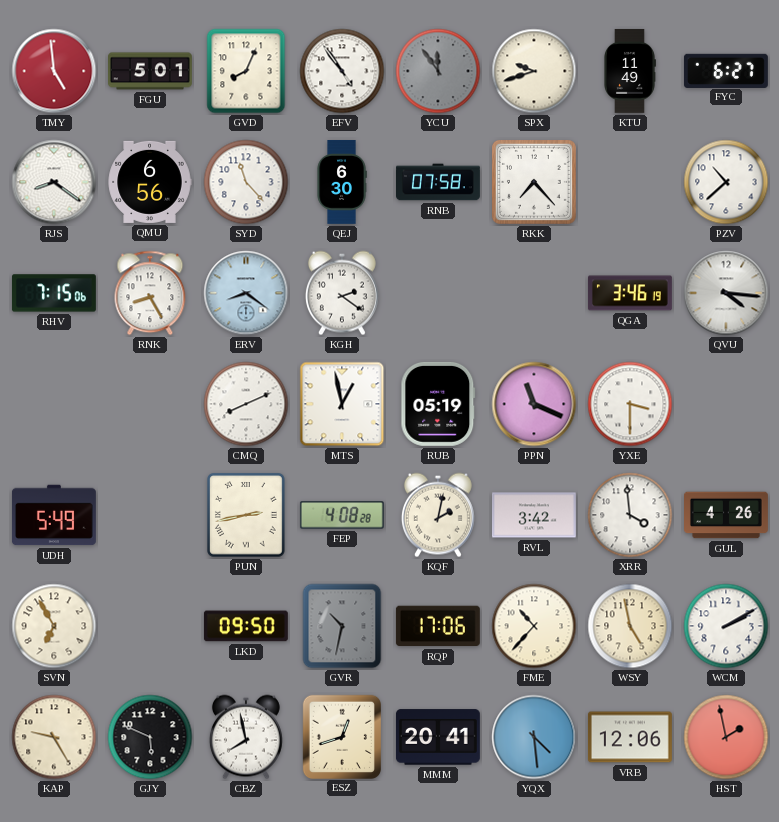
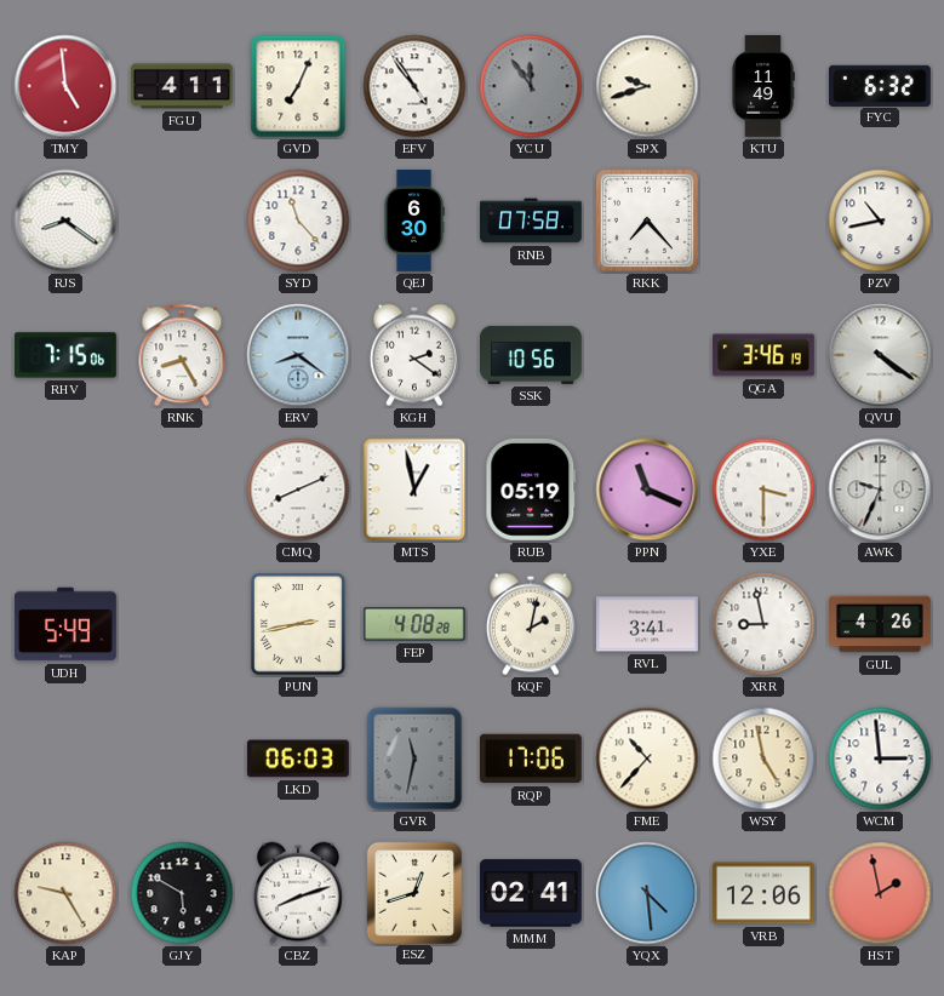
FGU: 5:01 -> 4:11
GVD: 8:04 -> 7:04
FYC: 6:27 -> 6:32
QMU: 6:56 -> none
PZV: 10:38 -> 10:43
SSK: none -> 10:56
QVU: 4:16 -> 4:21
AWK: none -> 9:34
RVL: 3:42 -> 3:41
XRR: 3:59 -> 8:58
SVN: 6:55 -> none
LKD: 09:50 -> 06:03
GVR: 10:32 -> 11:32
WCM: 2:10 -> 2:59
GJY: 5:49 -> 5:50
CBZ: 7:58 -> 8:12
MMM: 20:41 -> 02:41
